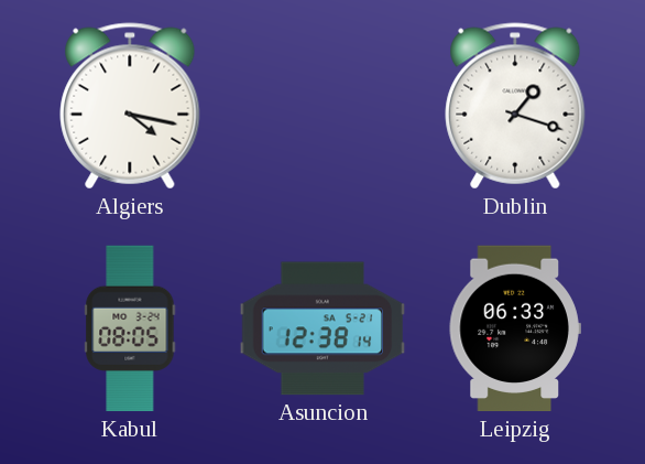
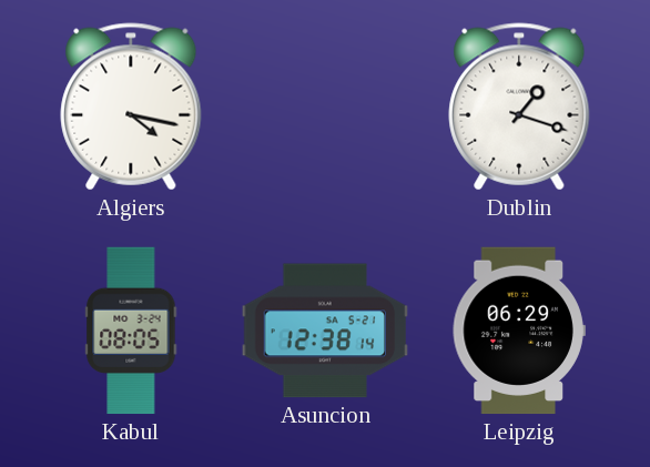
Leipzig: 06:33 -> 06:29
